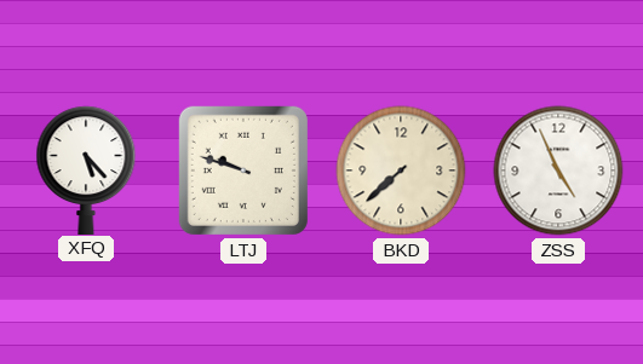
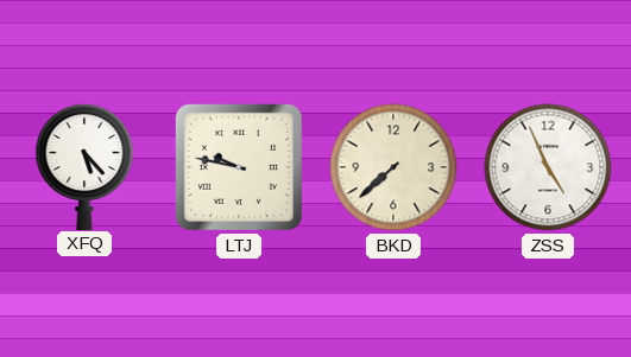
LTJ: 9:48 -> 9:47
